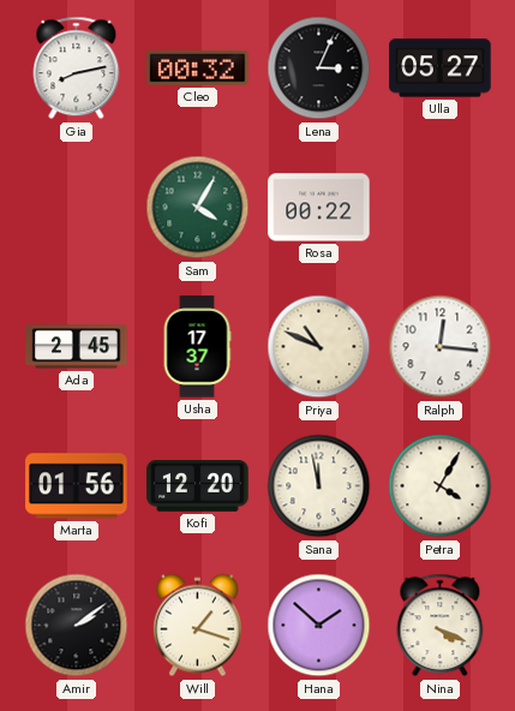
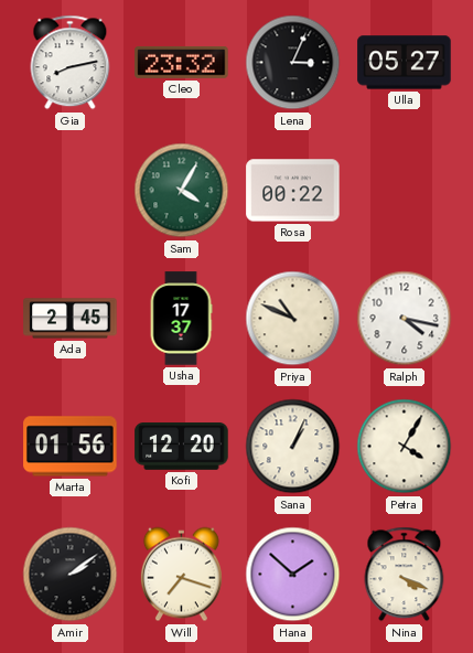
Cleo: 00:32 -> 23:32
Ralph: 12:16 -> 4:17
Sana: 11:58 -> 1:04
Will: 1:18 -> 7:18
